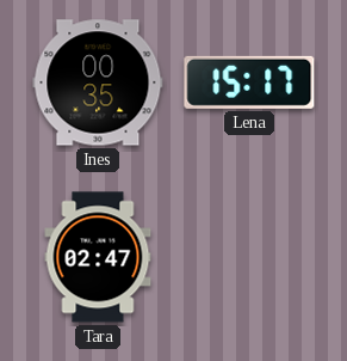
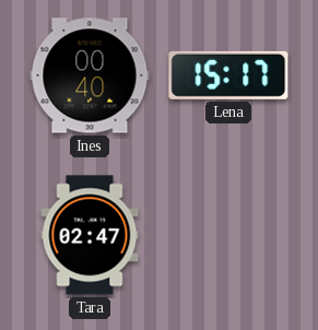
Ines: 00:35 -> 00:40
